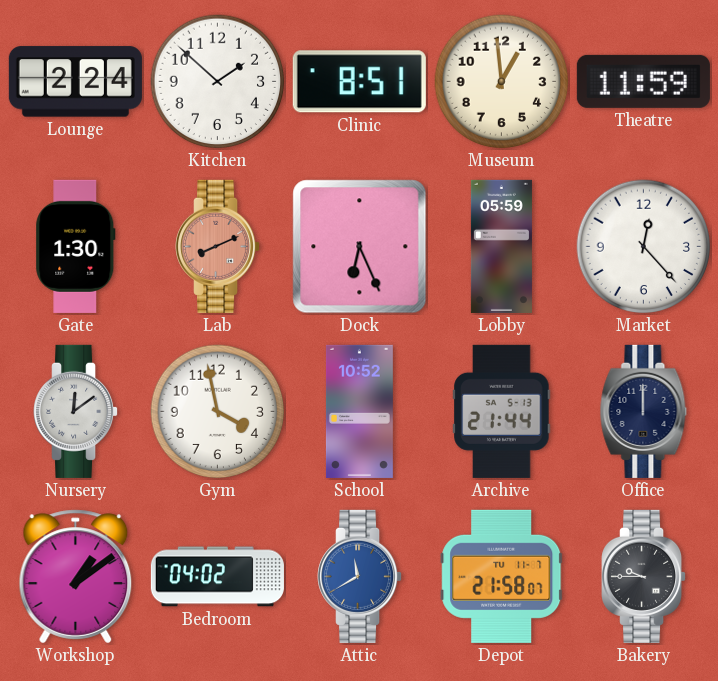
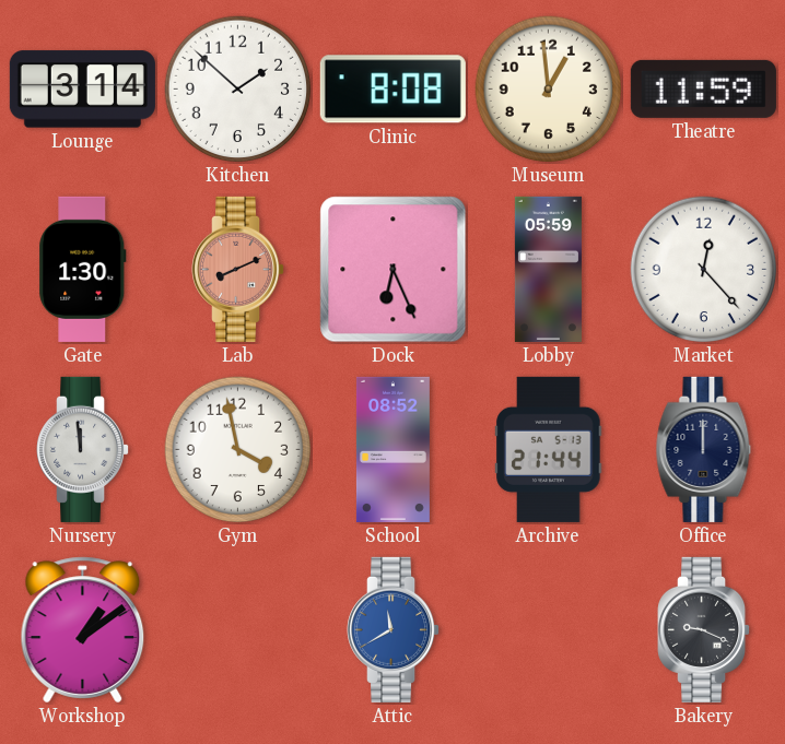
Lounge: 2:24 -> 3:14
Clinic: 8:51 -> 8:08
Nursery: 12:09 -> 11:59
School: 10:52 -> 08:52
Bedroom: 04:02 -> none
Depot: 21:58 -> none
Bakery: 9:45 -> 9:19
